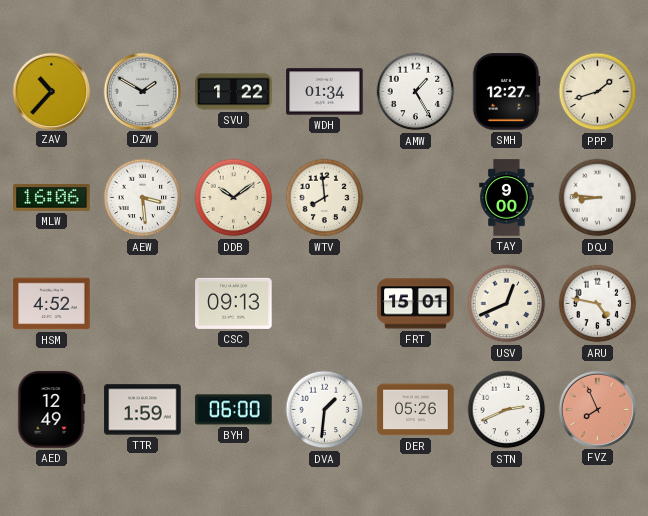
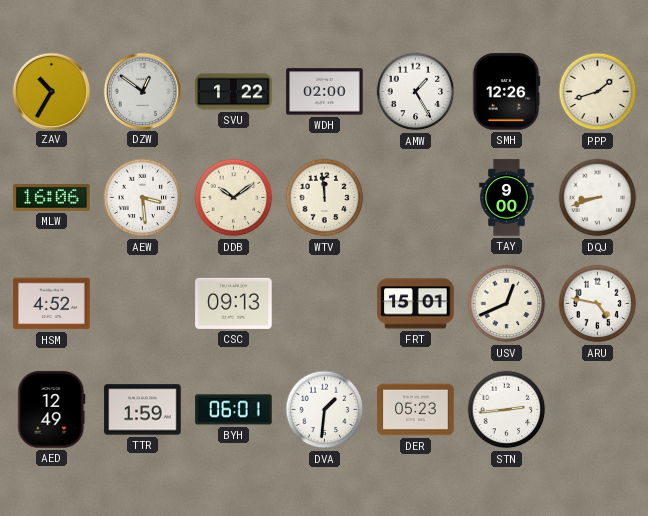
ZAV: 10:37 -> 10:35
DZW: 1:50 -> 12:51
WDH: 01:34 -> 02:00
SMH: 12:27 -> 12:26
WTV: 7:59 -> 11:59
DQJ: 8:46 -> 8:42
BYH: 06:00 -> 06:01
DER: 05:26 -> 05:23
STN: 2:41 -> 2:44
FVZ: 7:56 -> none
